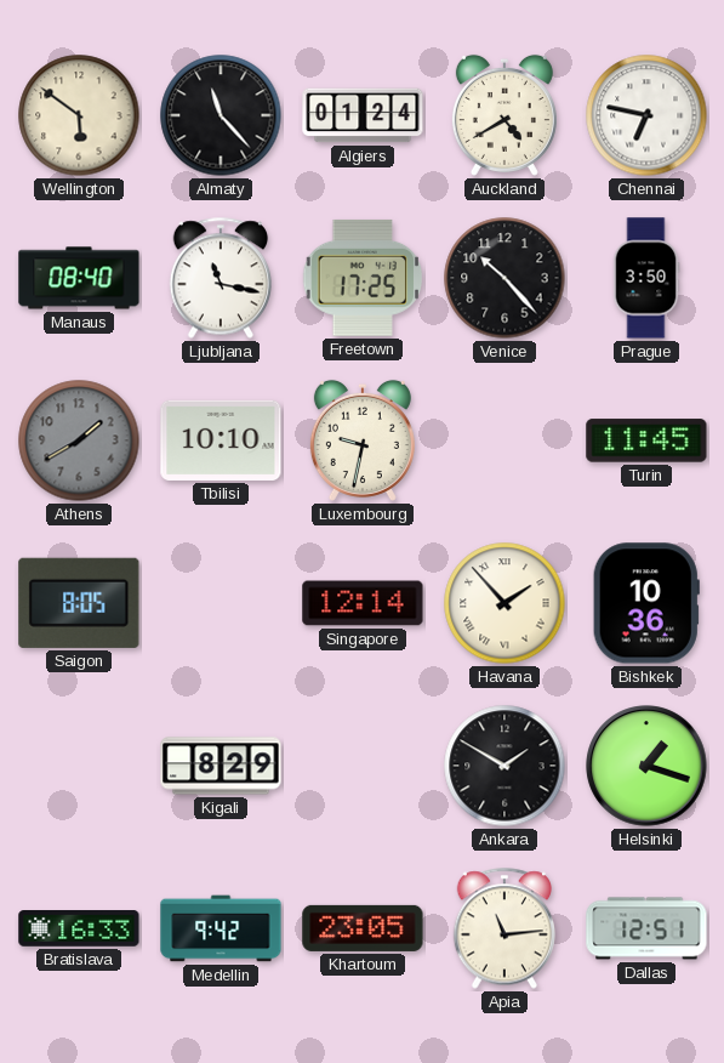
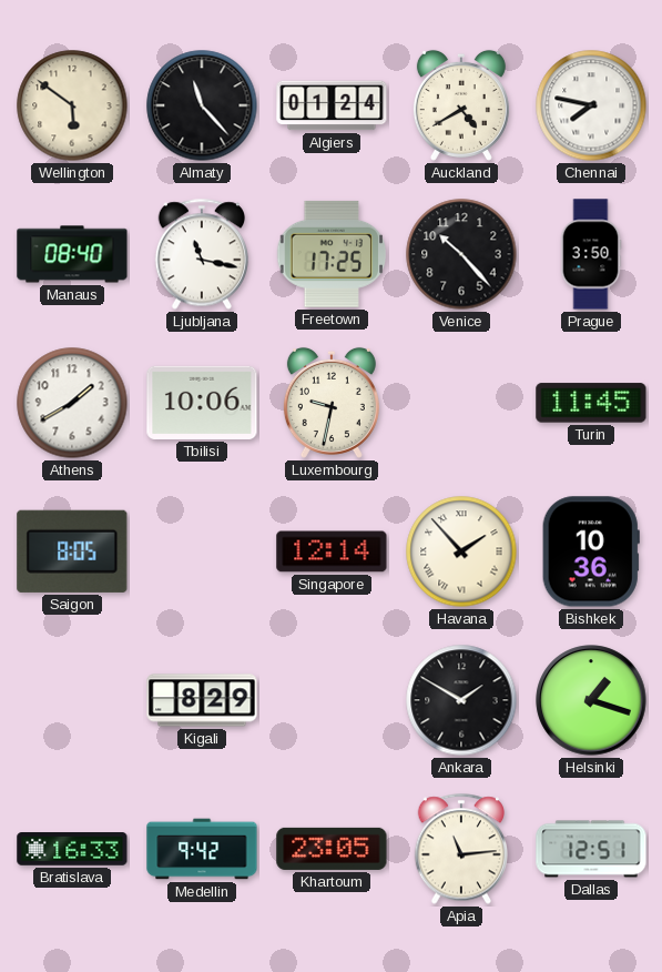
Chennai: 6:47 -> 7:47
Athens dial: grey -> white
Tbilisi: 10:10 -> 10:06
